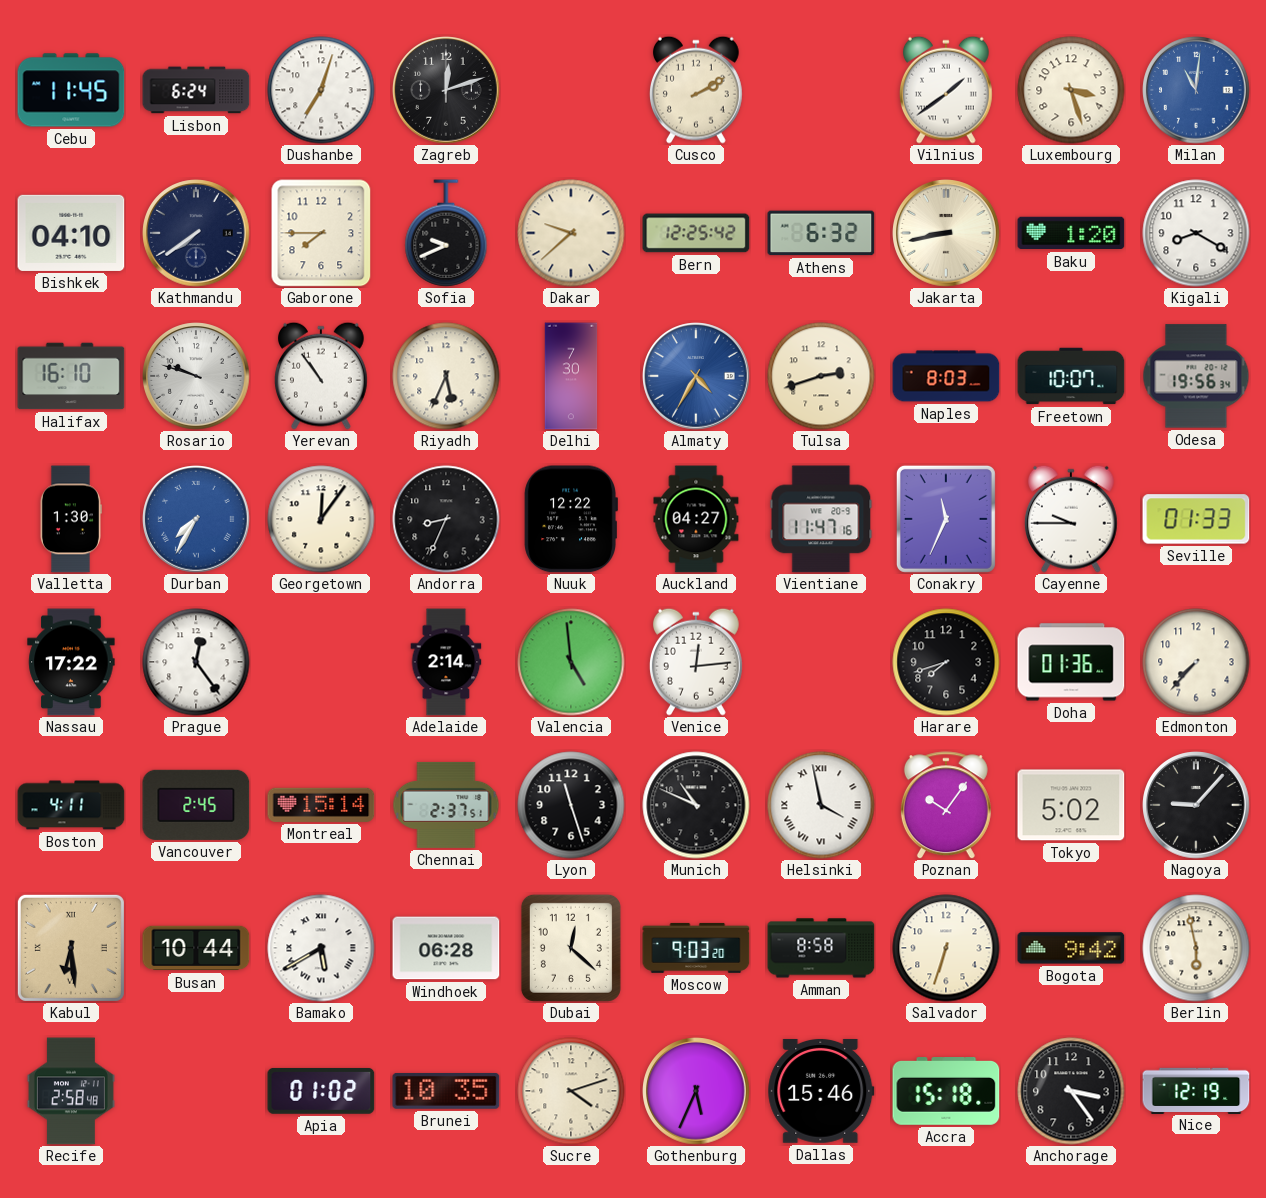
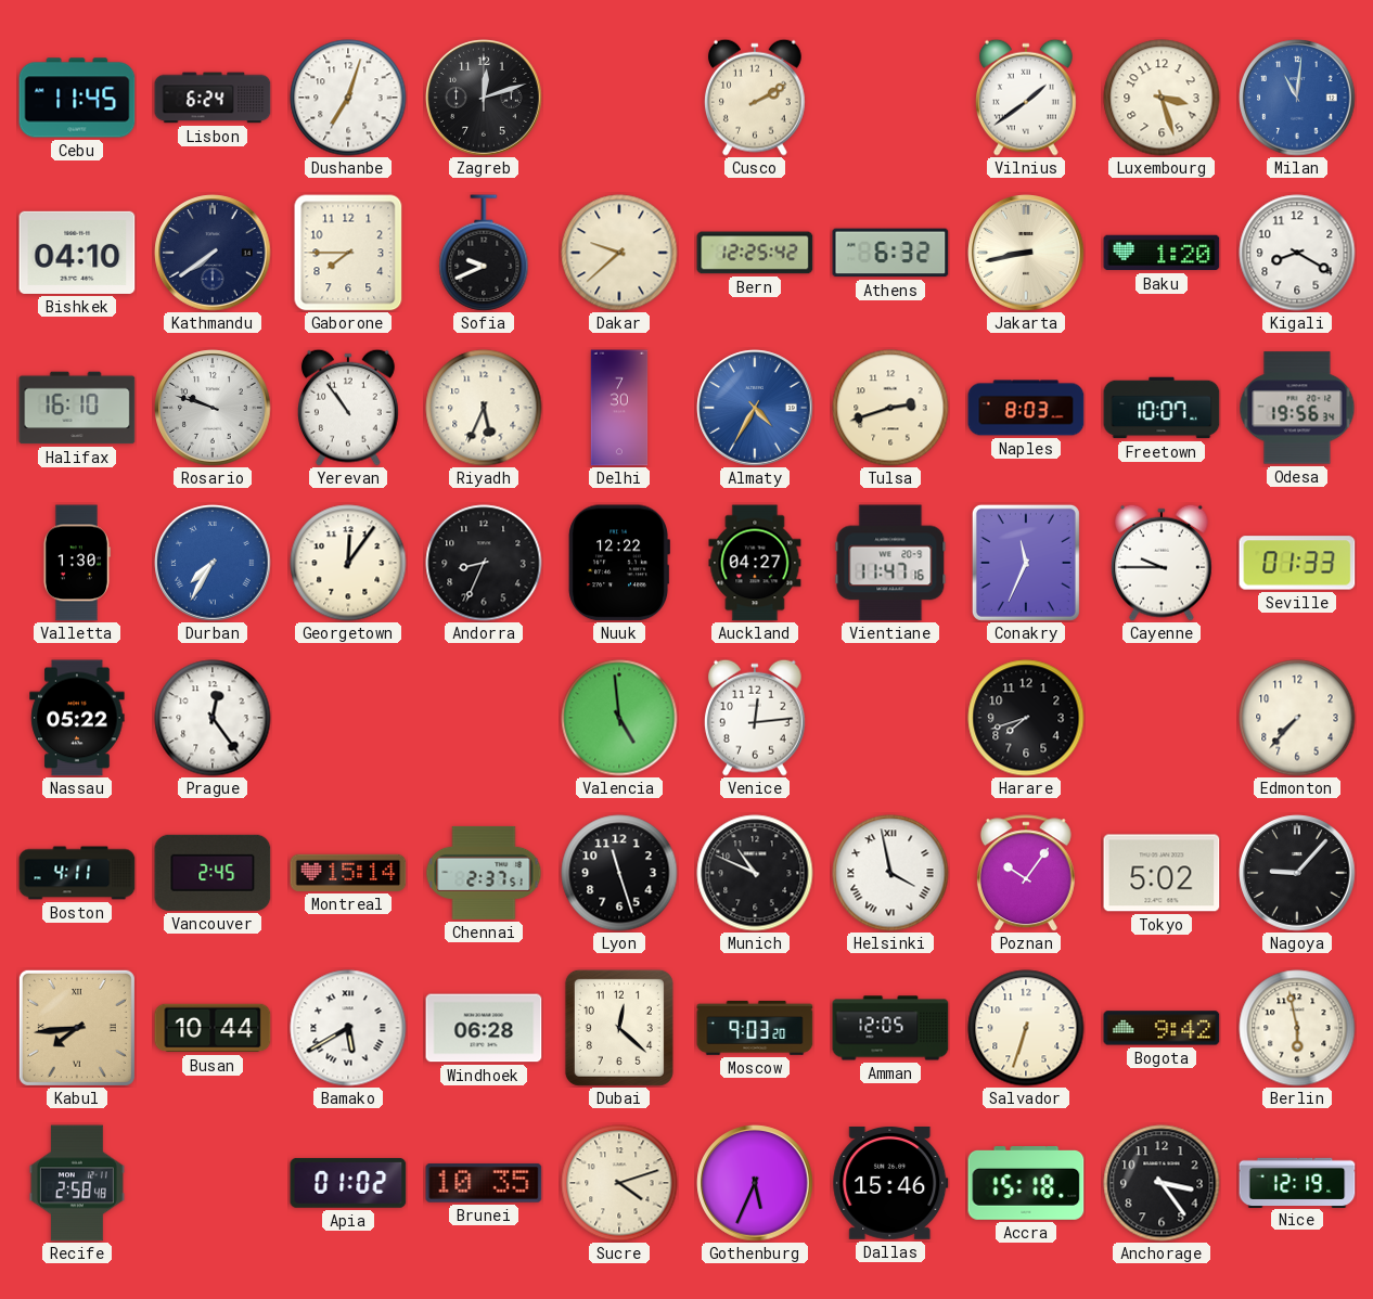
Nassau: 17:22 -> 05:22
Adelaide: 2:14 -> none
Doha: 01:36 -> none
Kabul: 6:29 -> 7:44
Amman: 8:58 -> 12:05
